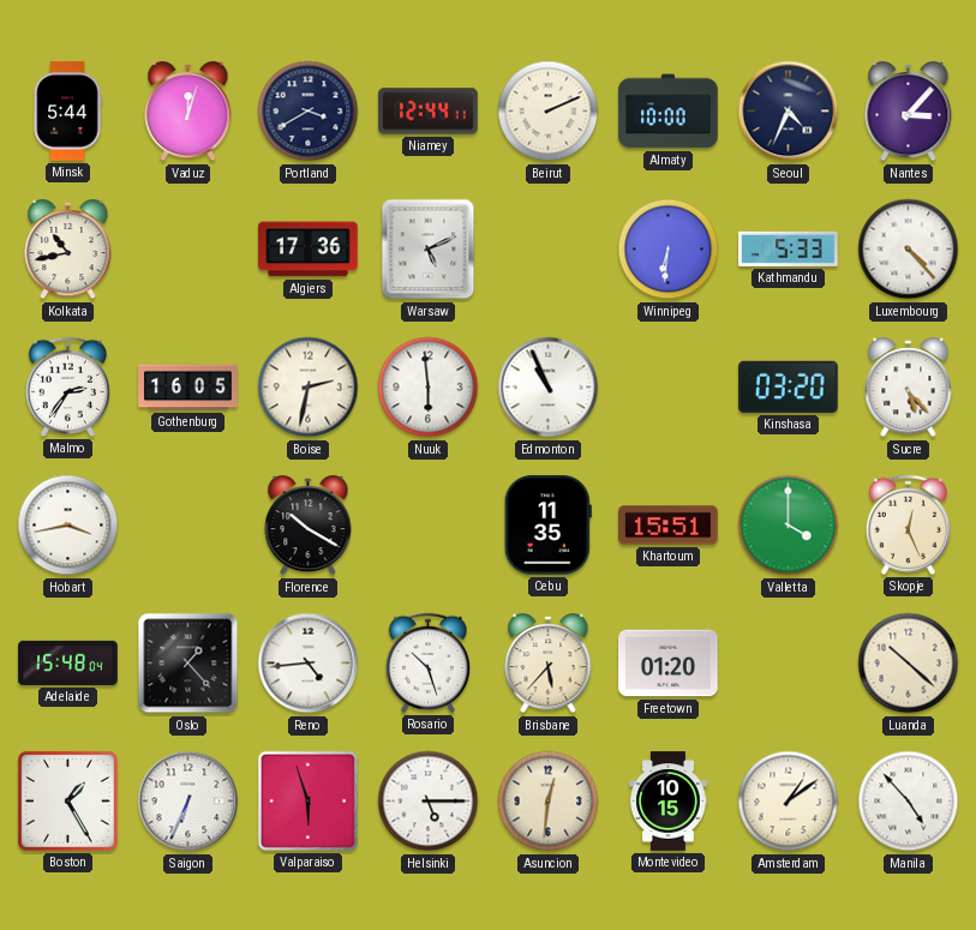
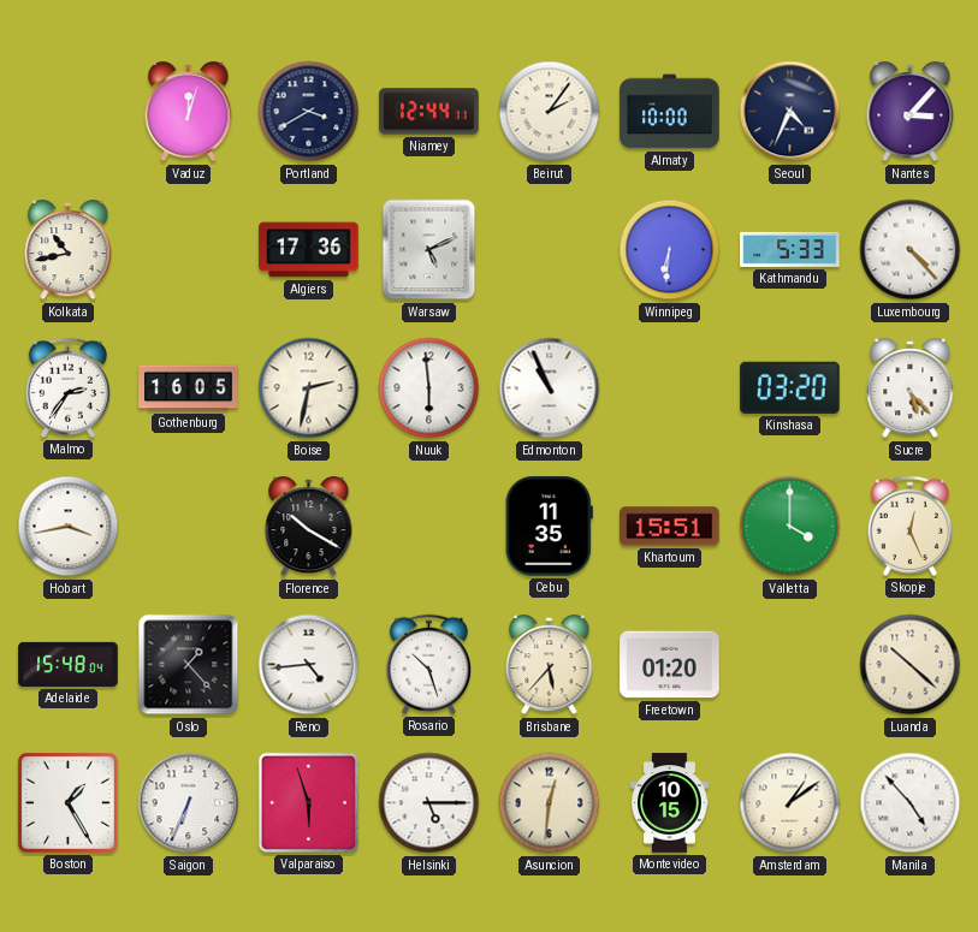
Minsk: 5:44 -> none
Beirut: 2:11 -> 2:06
